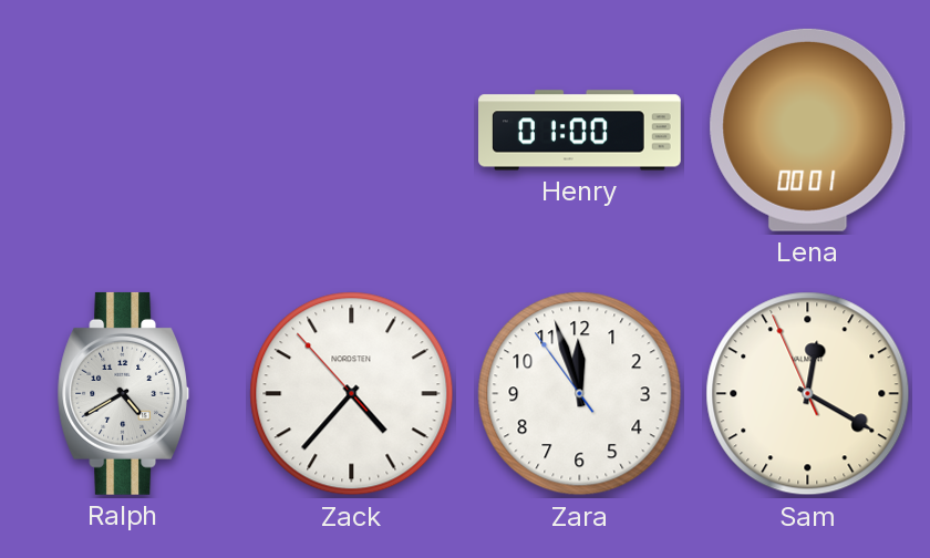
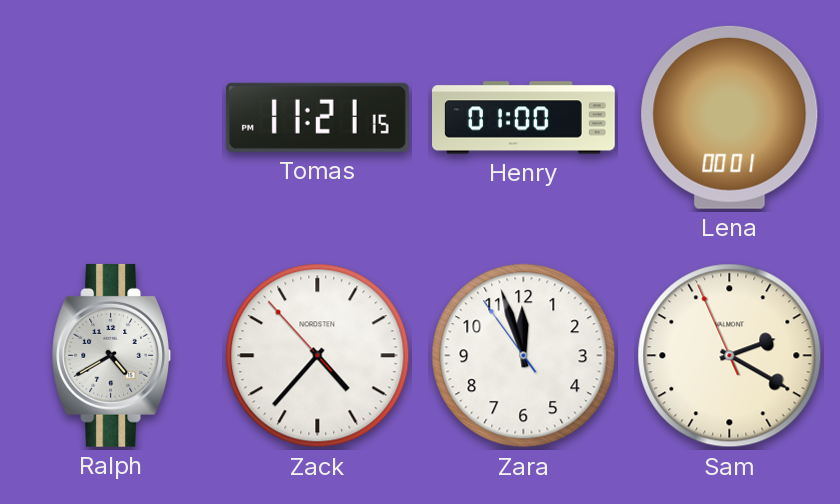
Tomas: none -> 11:21
Sam: 12:19 -> 2:19
